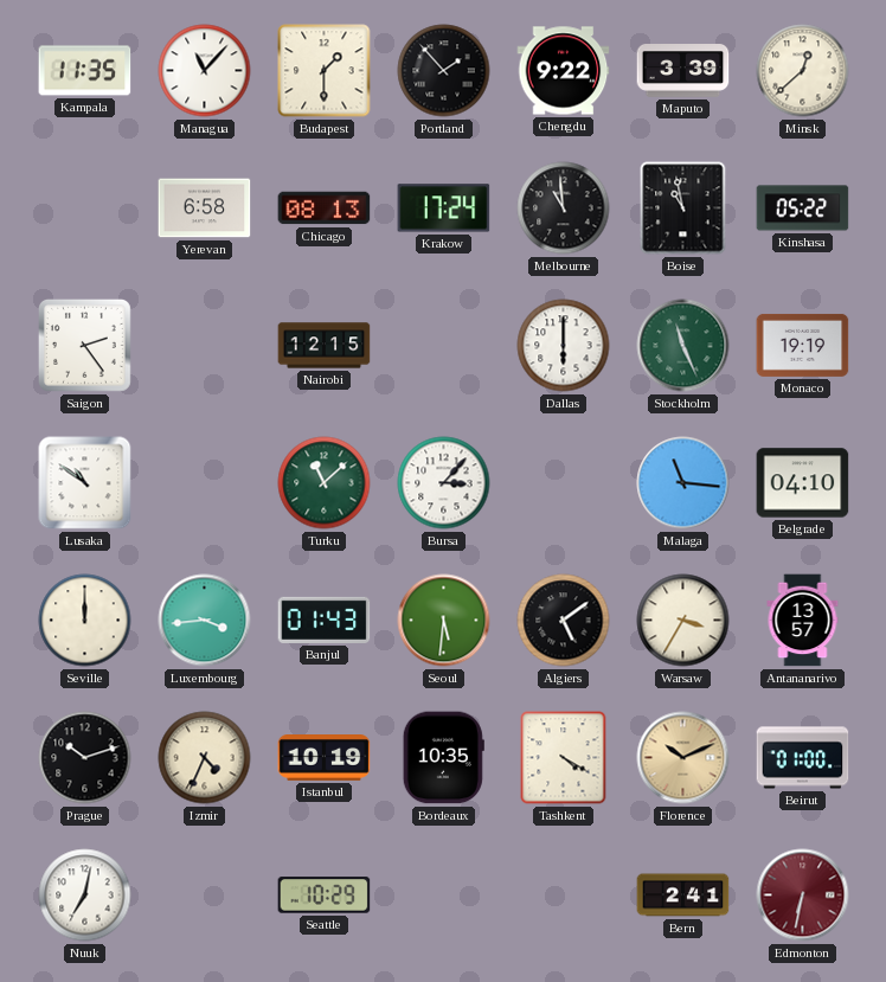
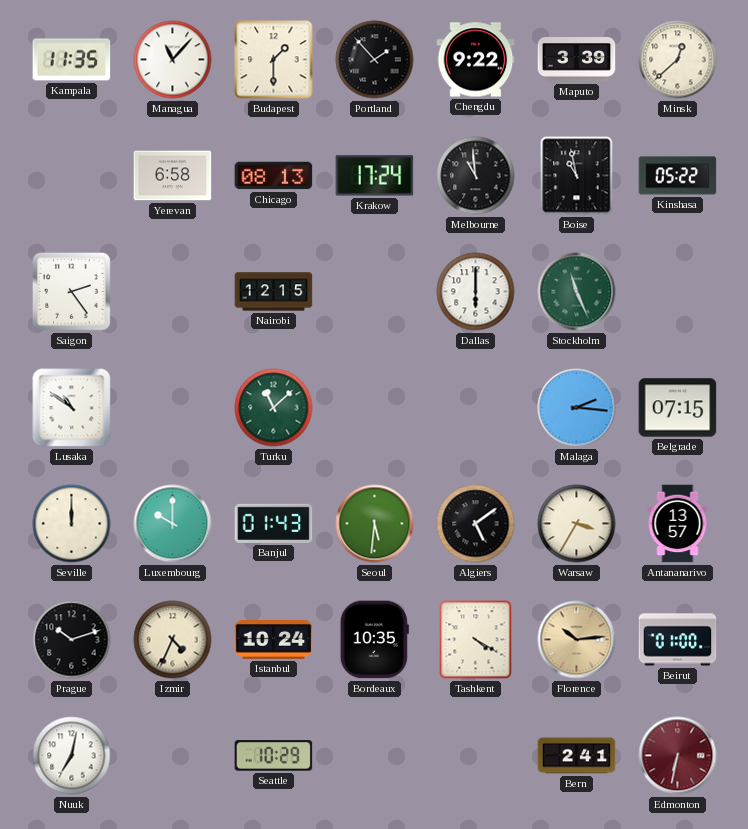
Monaco: 19:19 -> none
Bursa: 3:07 -> none
Malaga: 11:16 -> 2:16
Belgrade: 04:10 -> 07:15
Luxembourg: 3:44 -> 10:00
Istanbul: 10:19 -> 10:24
Florence: 10:11 -> 10:14
